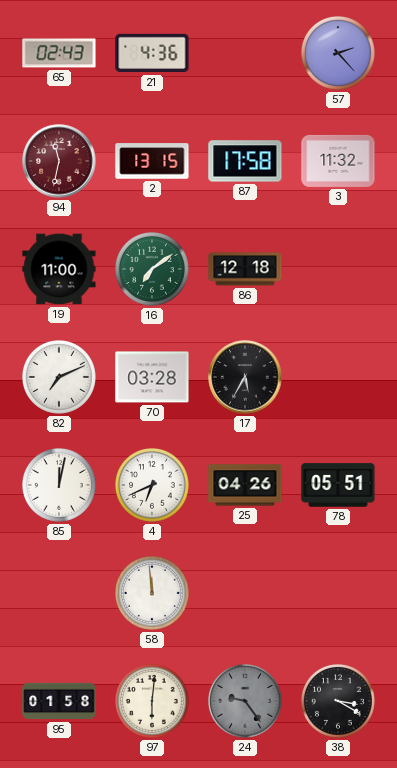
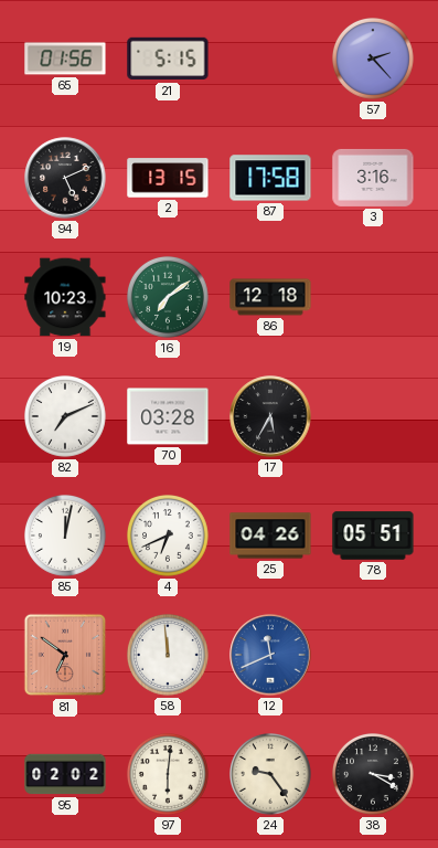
65: 02:43 -> 01:56
21: 4:36 -> 5:15
94: 11:32 -> 5:11
94 dial: burgundy -> black
3: 11:32 -> 3:16
19: 11:00 -> 10:23
81: none -> 6:51
12: none -> 11:41
95: 01:58 -> 02:02
24 dial: grey -> cream
